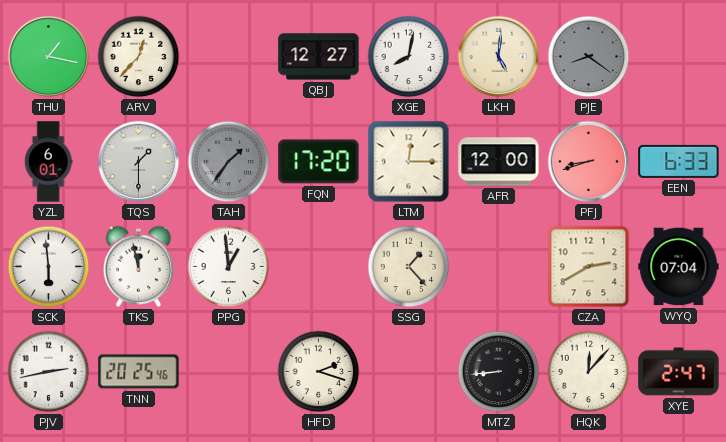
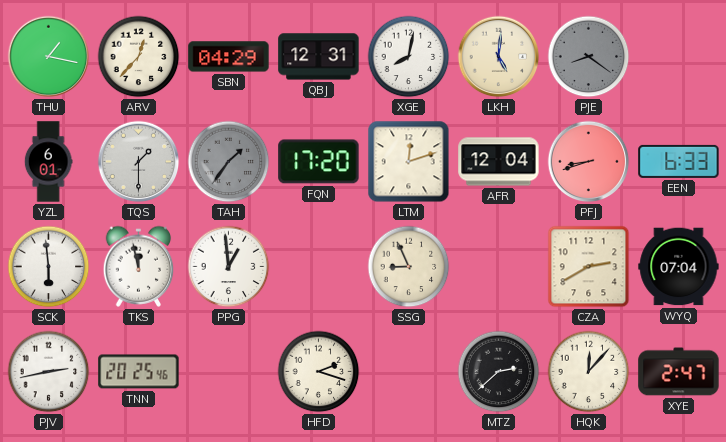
SBN: none -> 04:29
QBJ: 12:27 -> 12:31
LTM: 12:15 -> 12:12
AFR: 12:00 -> 12:04
SSG: 1:23 -> 8:56
MTZ: 8:44 -> 2:38
